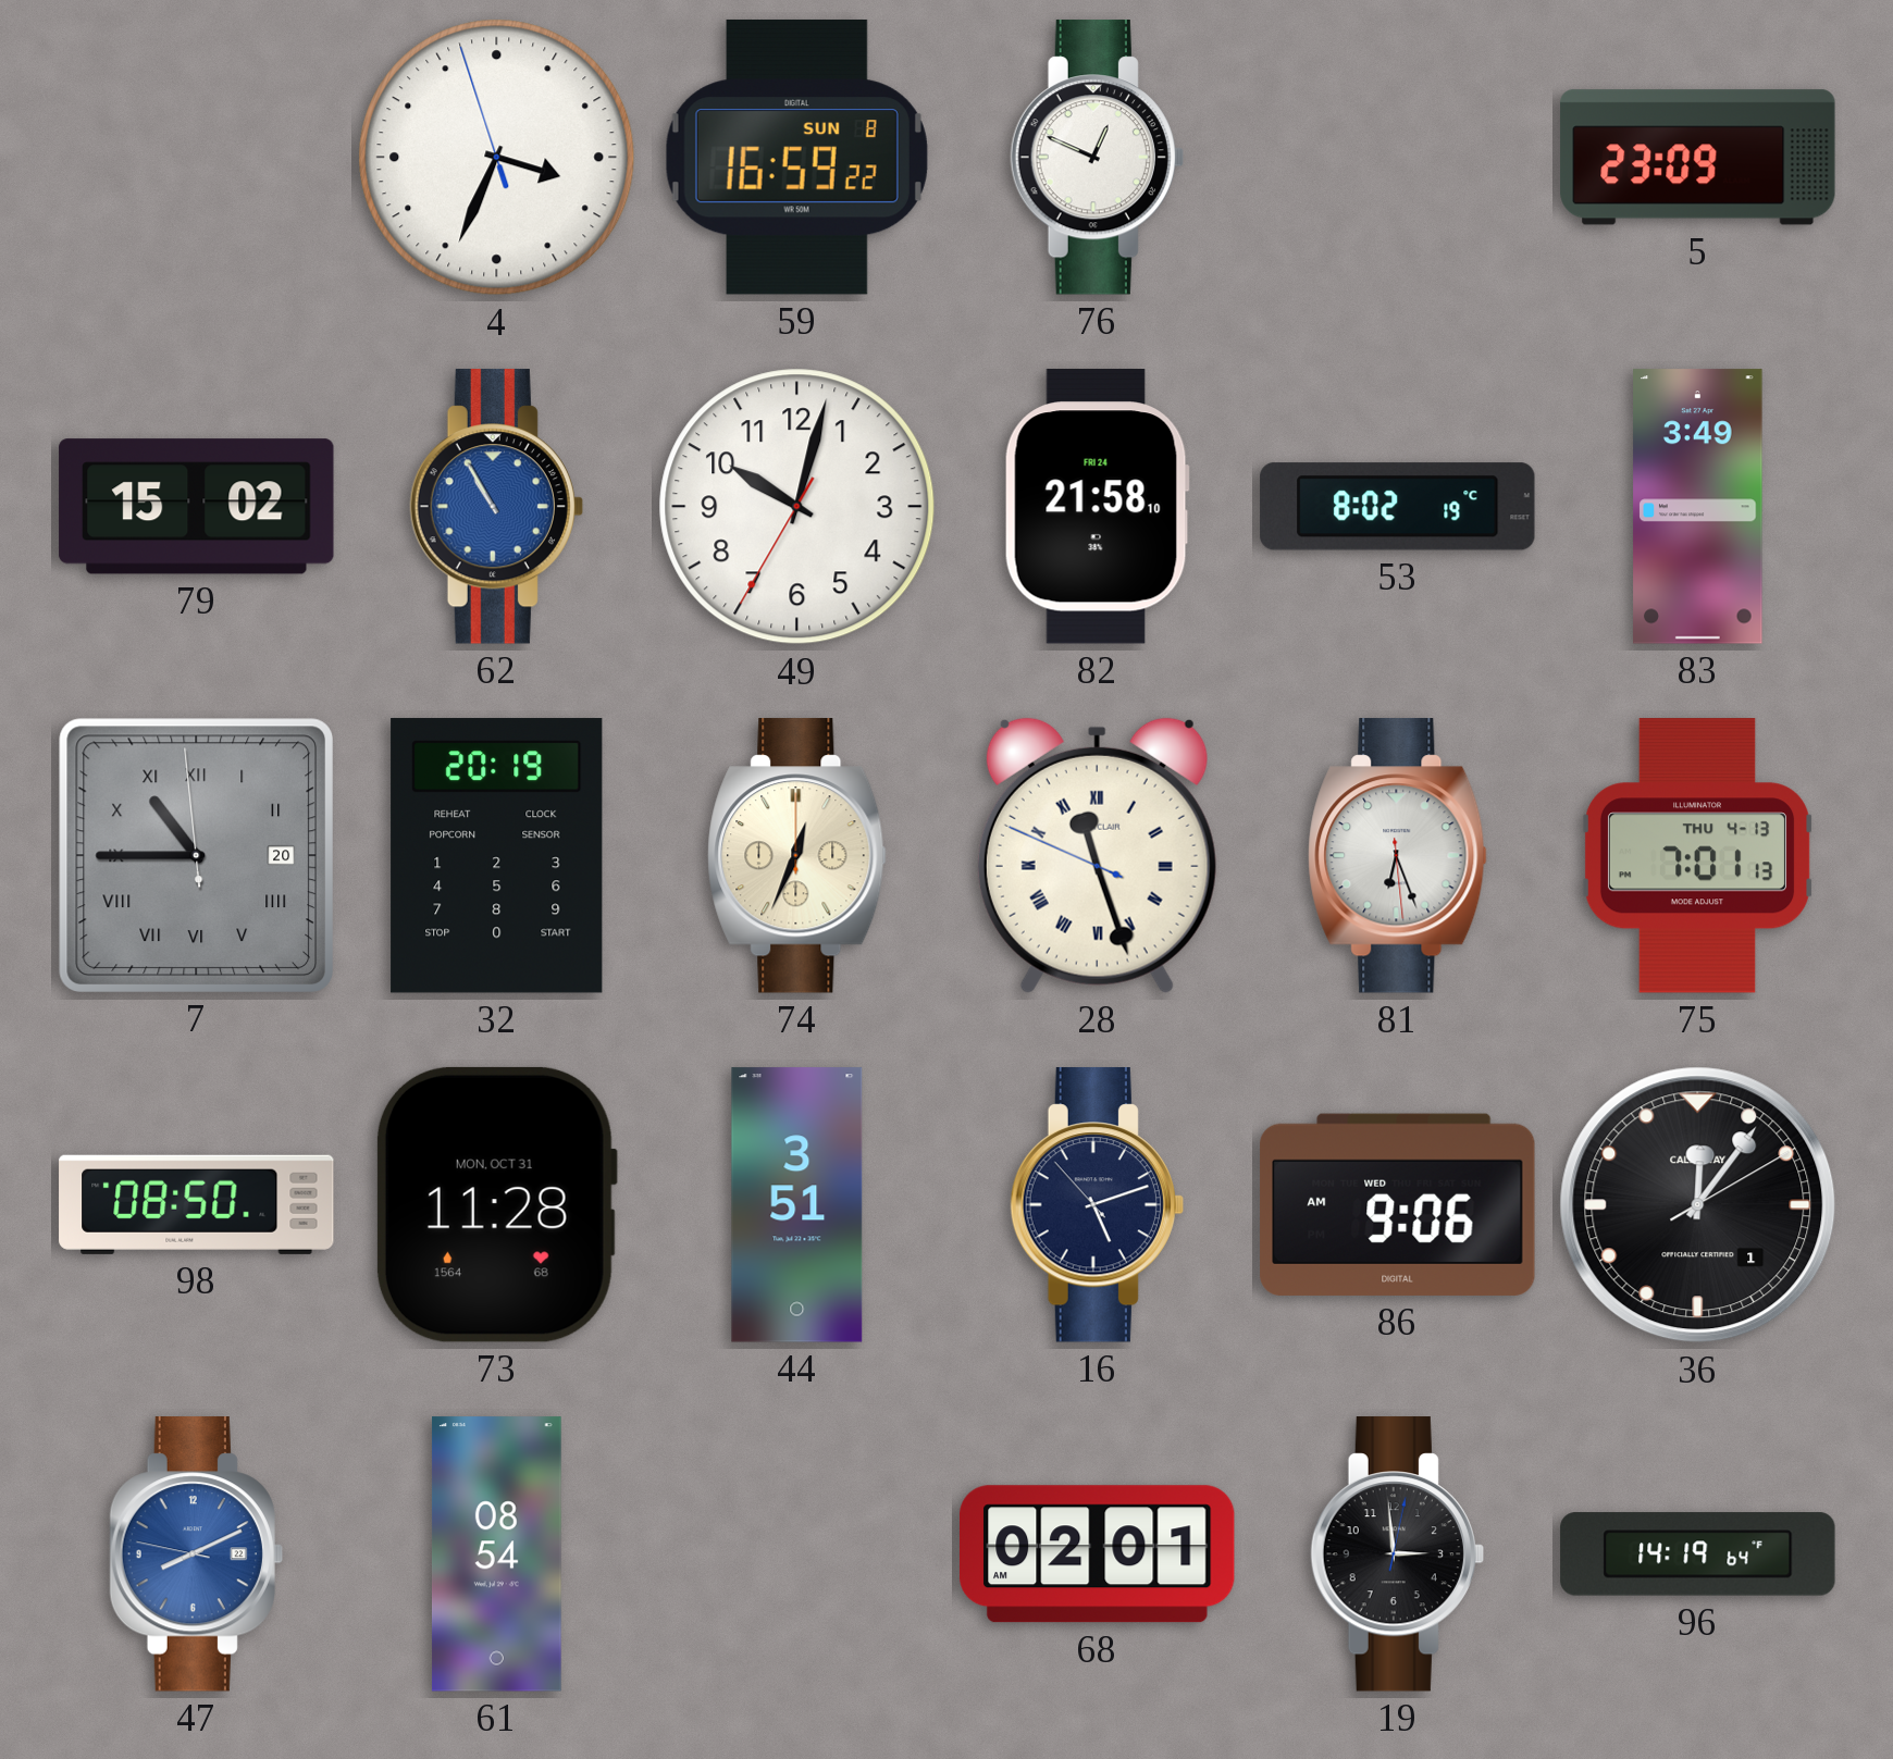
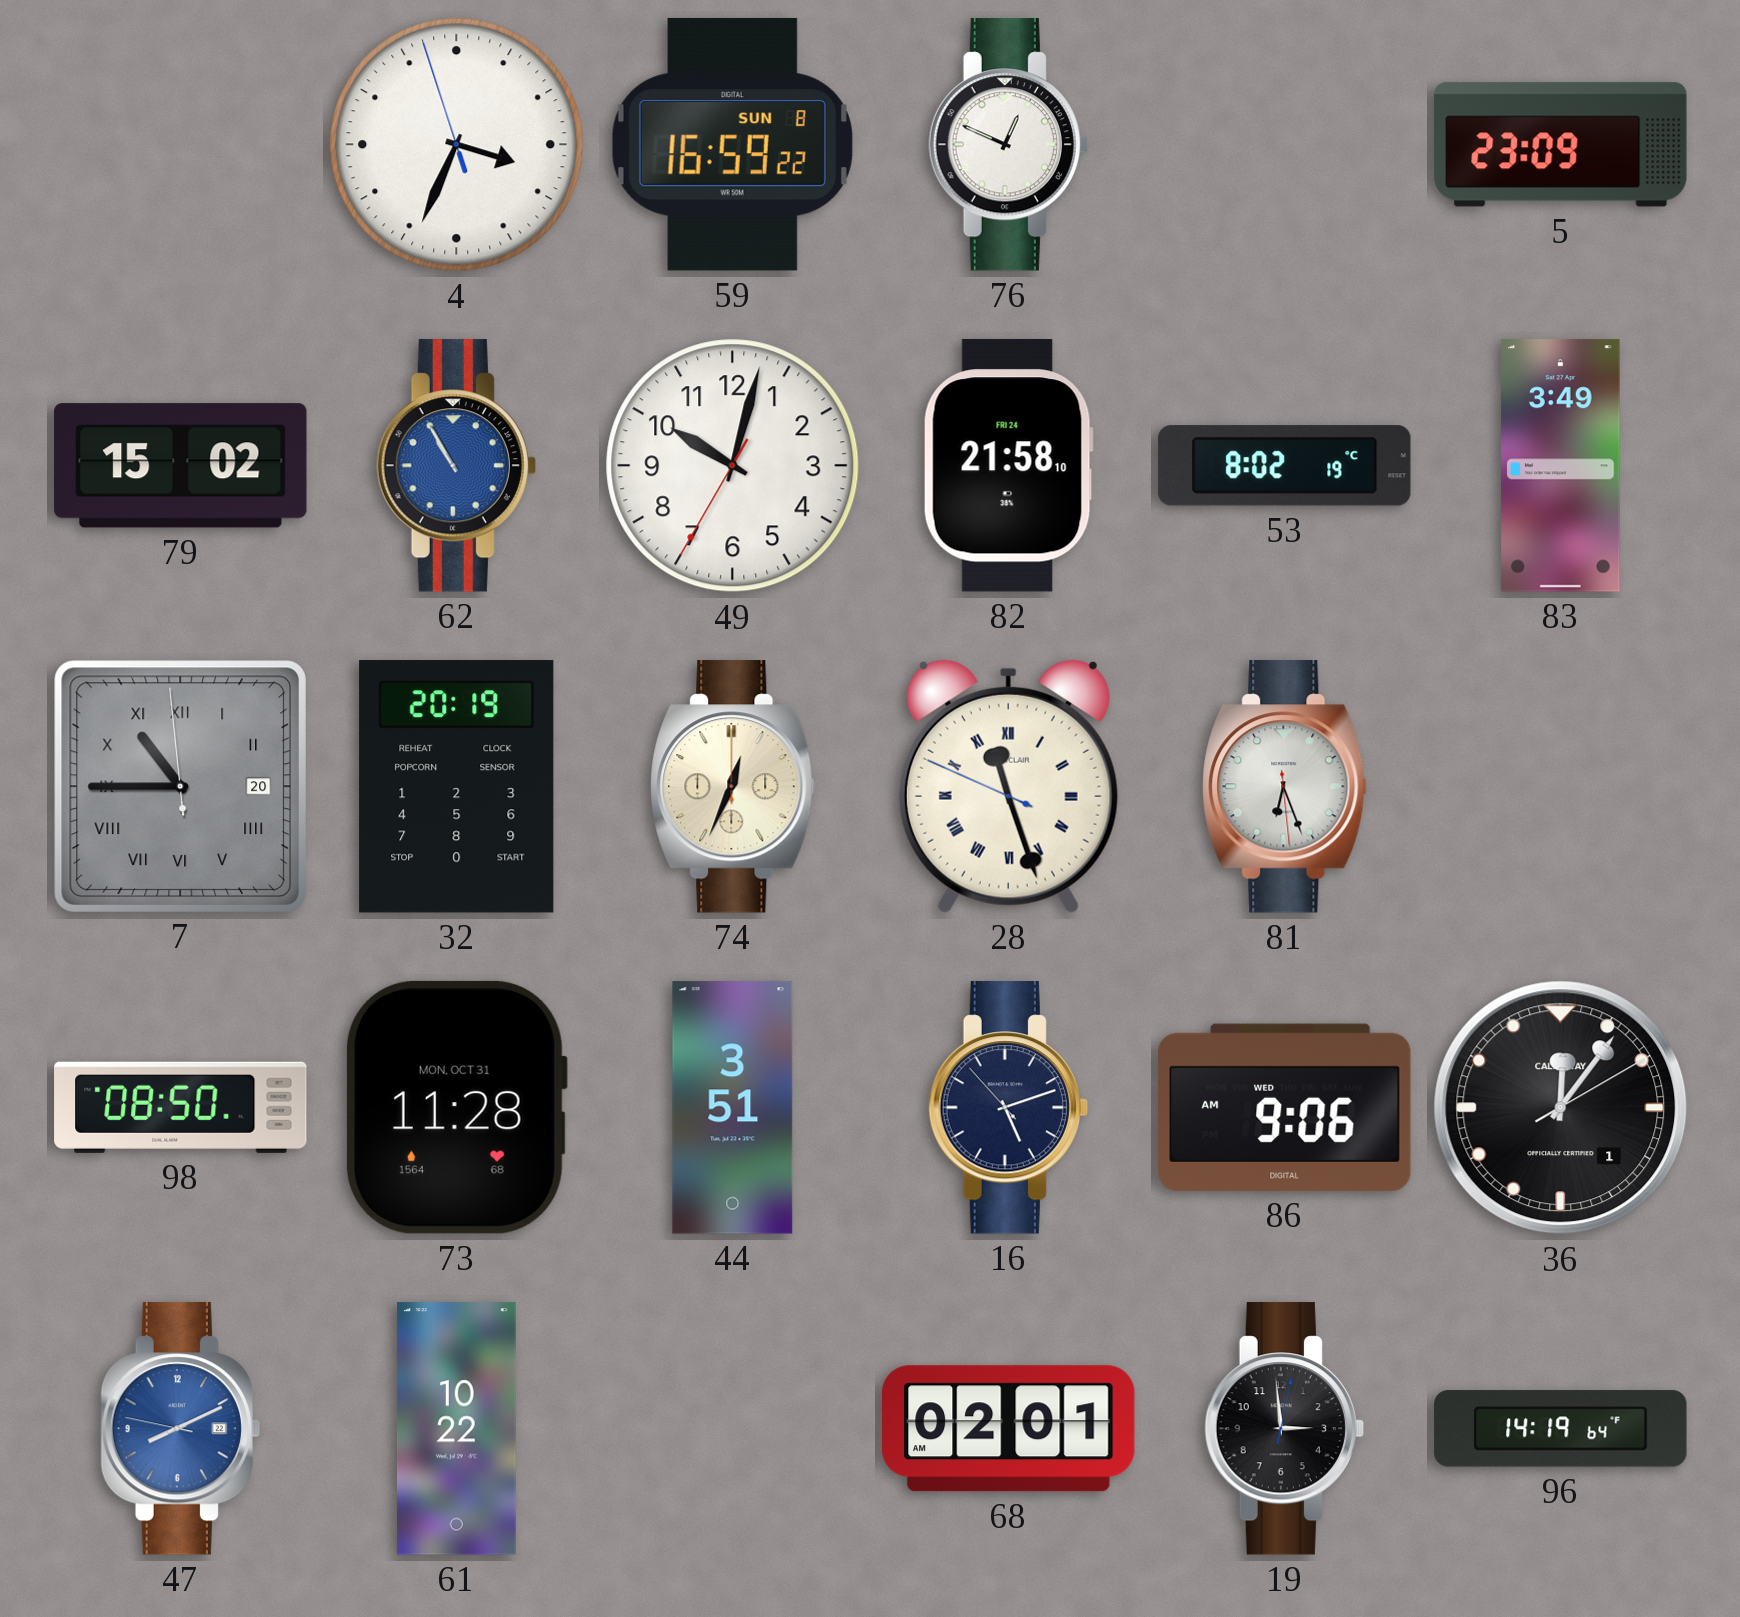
75: 7:01 -> none
61: 08:54 -> 10:22
